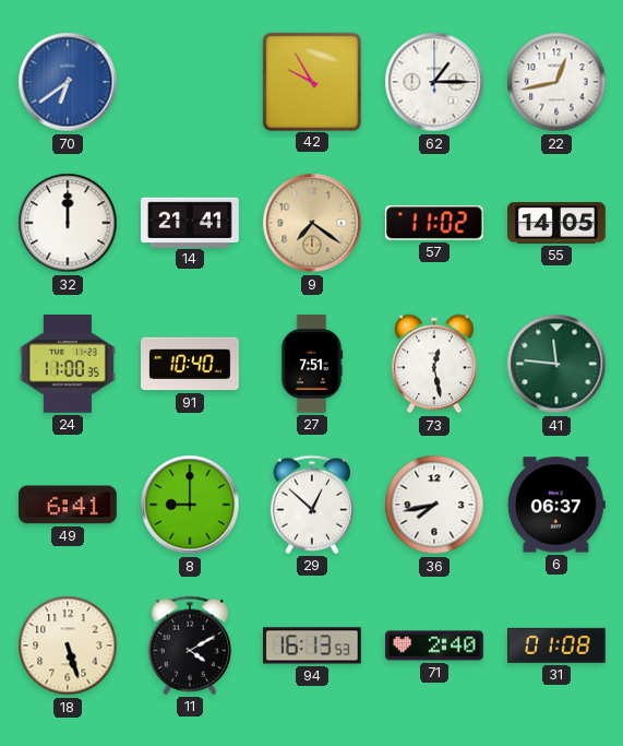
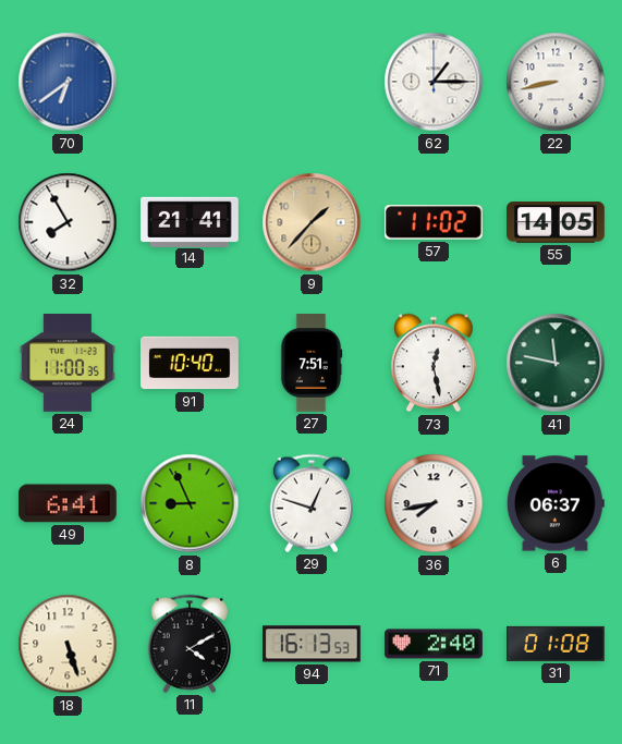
42: 9:55 -> none
22: 12:43 -> 8:43
32: 12:00 -> 7:55
9: 7:21 -> 1:37
41: 11:46 -> 11:47
8: 9:00 -> 8:56
29: 12:52 -> 12:48
